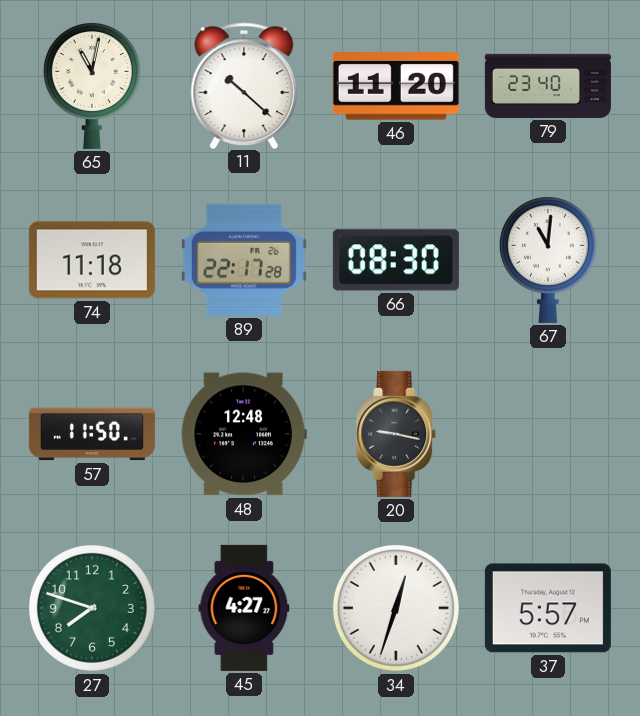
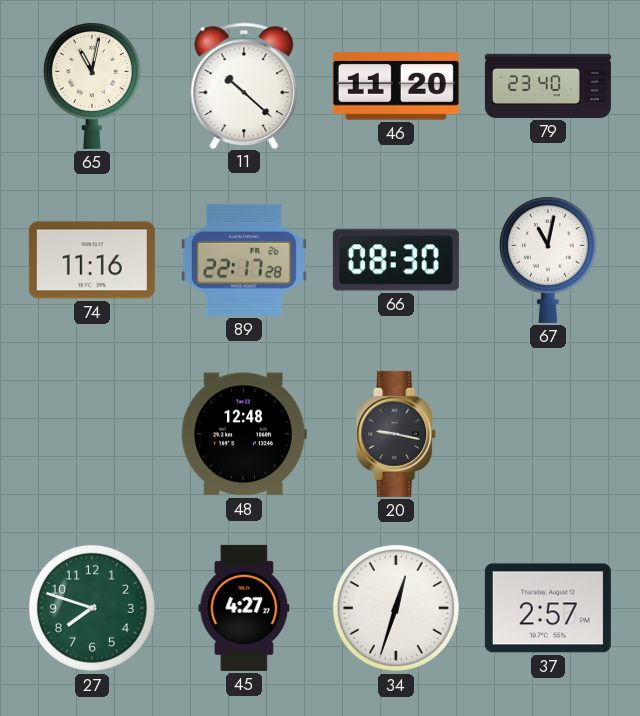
74: 11:18 -> 11:16
67: 11:01 -> 11:02
57: 11:50 -> none
37: 5:57 -> 2:57
